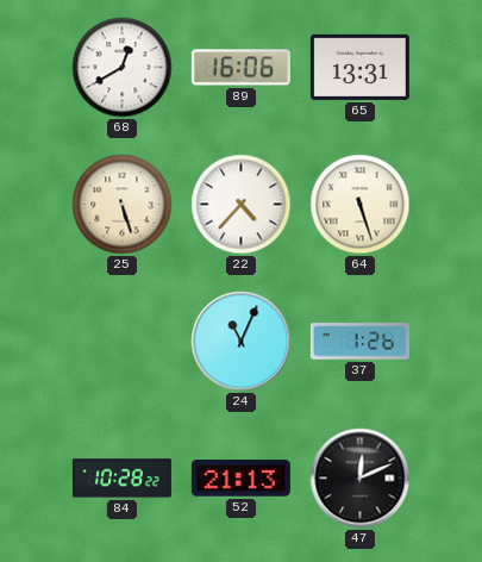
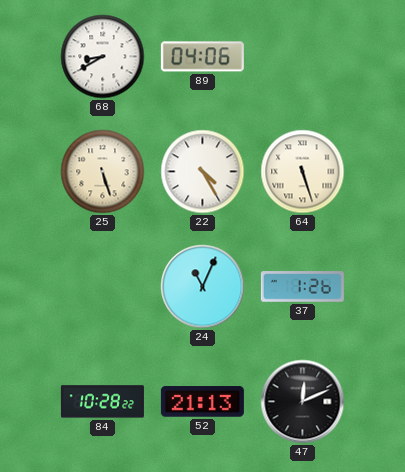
68: 12:40 -> 8:40
89: 16:06 -> 04:06
65: 13:31 -> none
22: 4:37 -> 4:25
